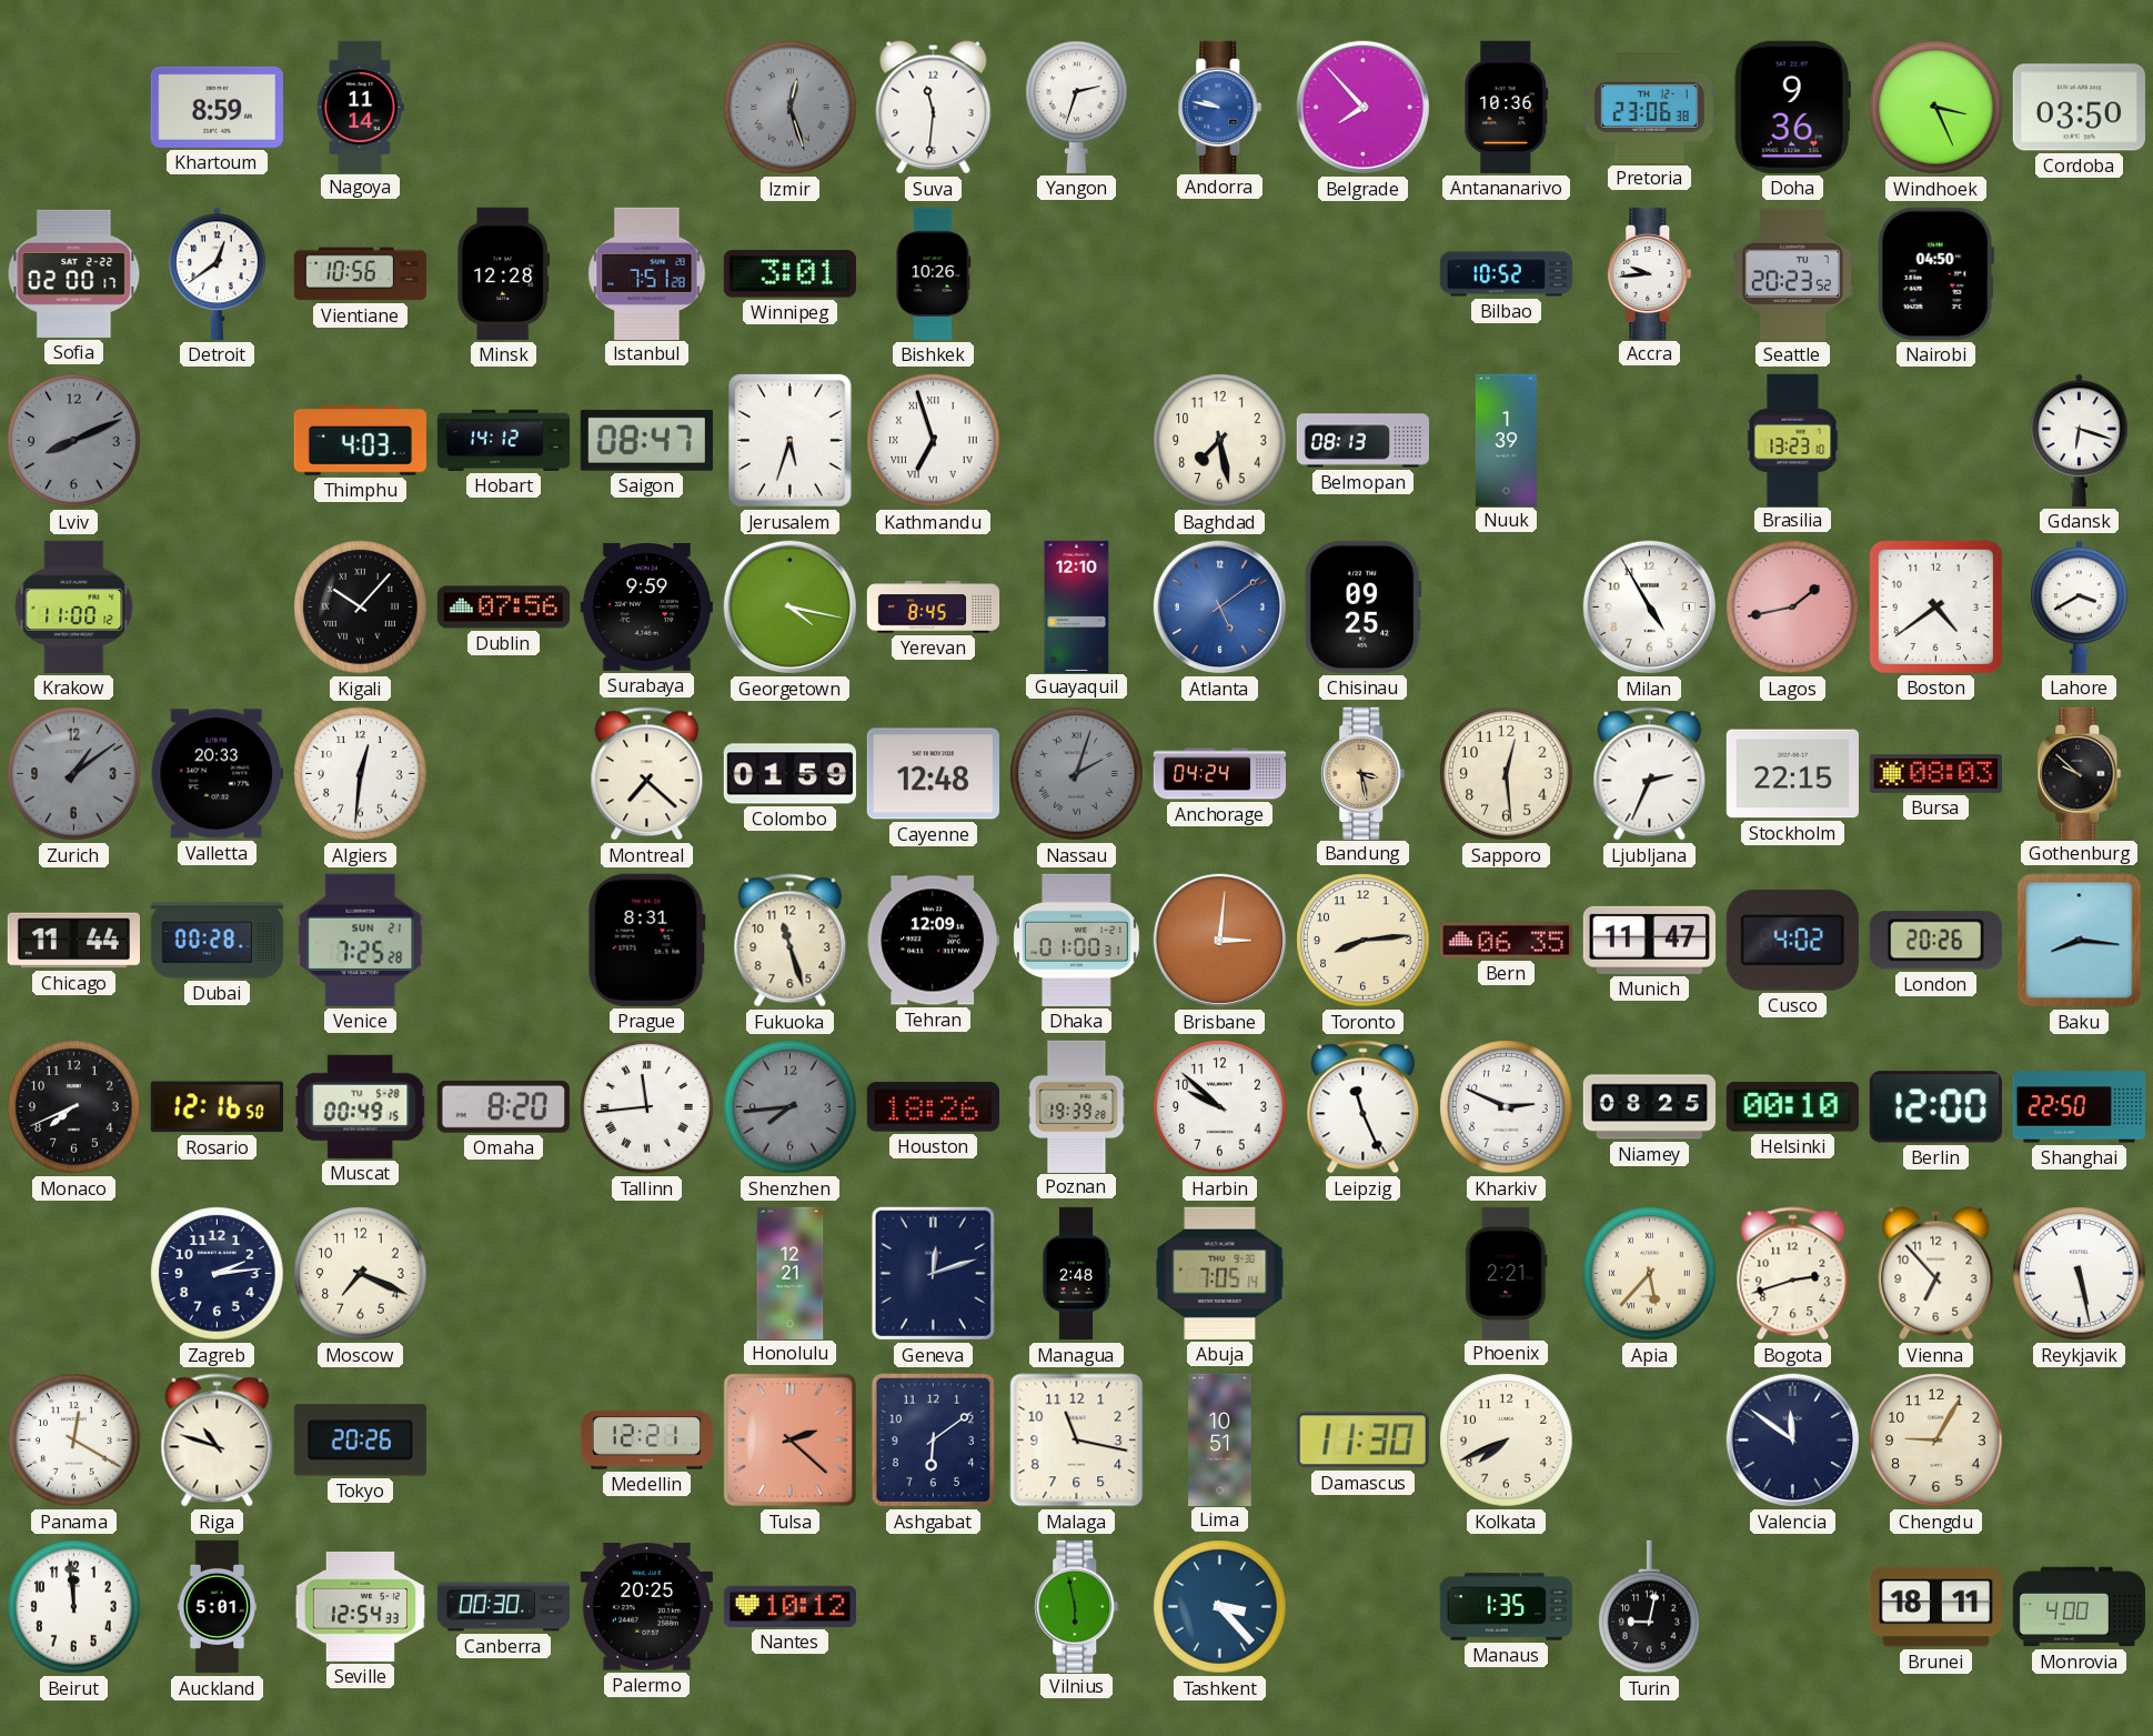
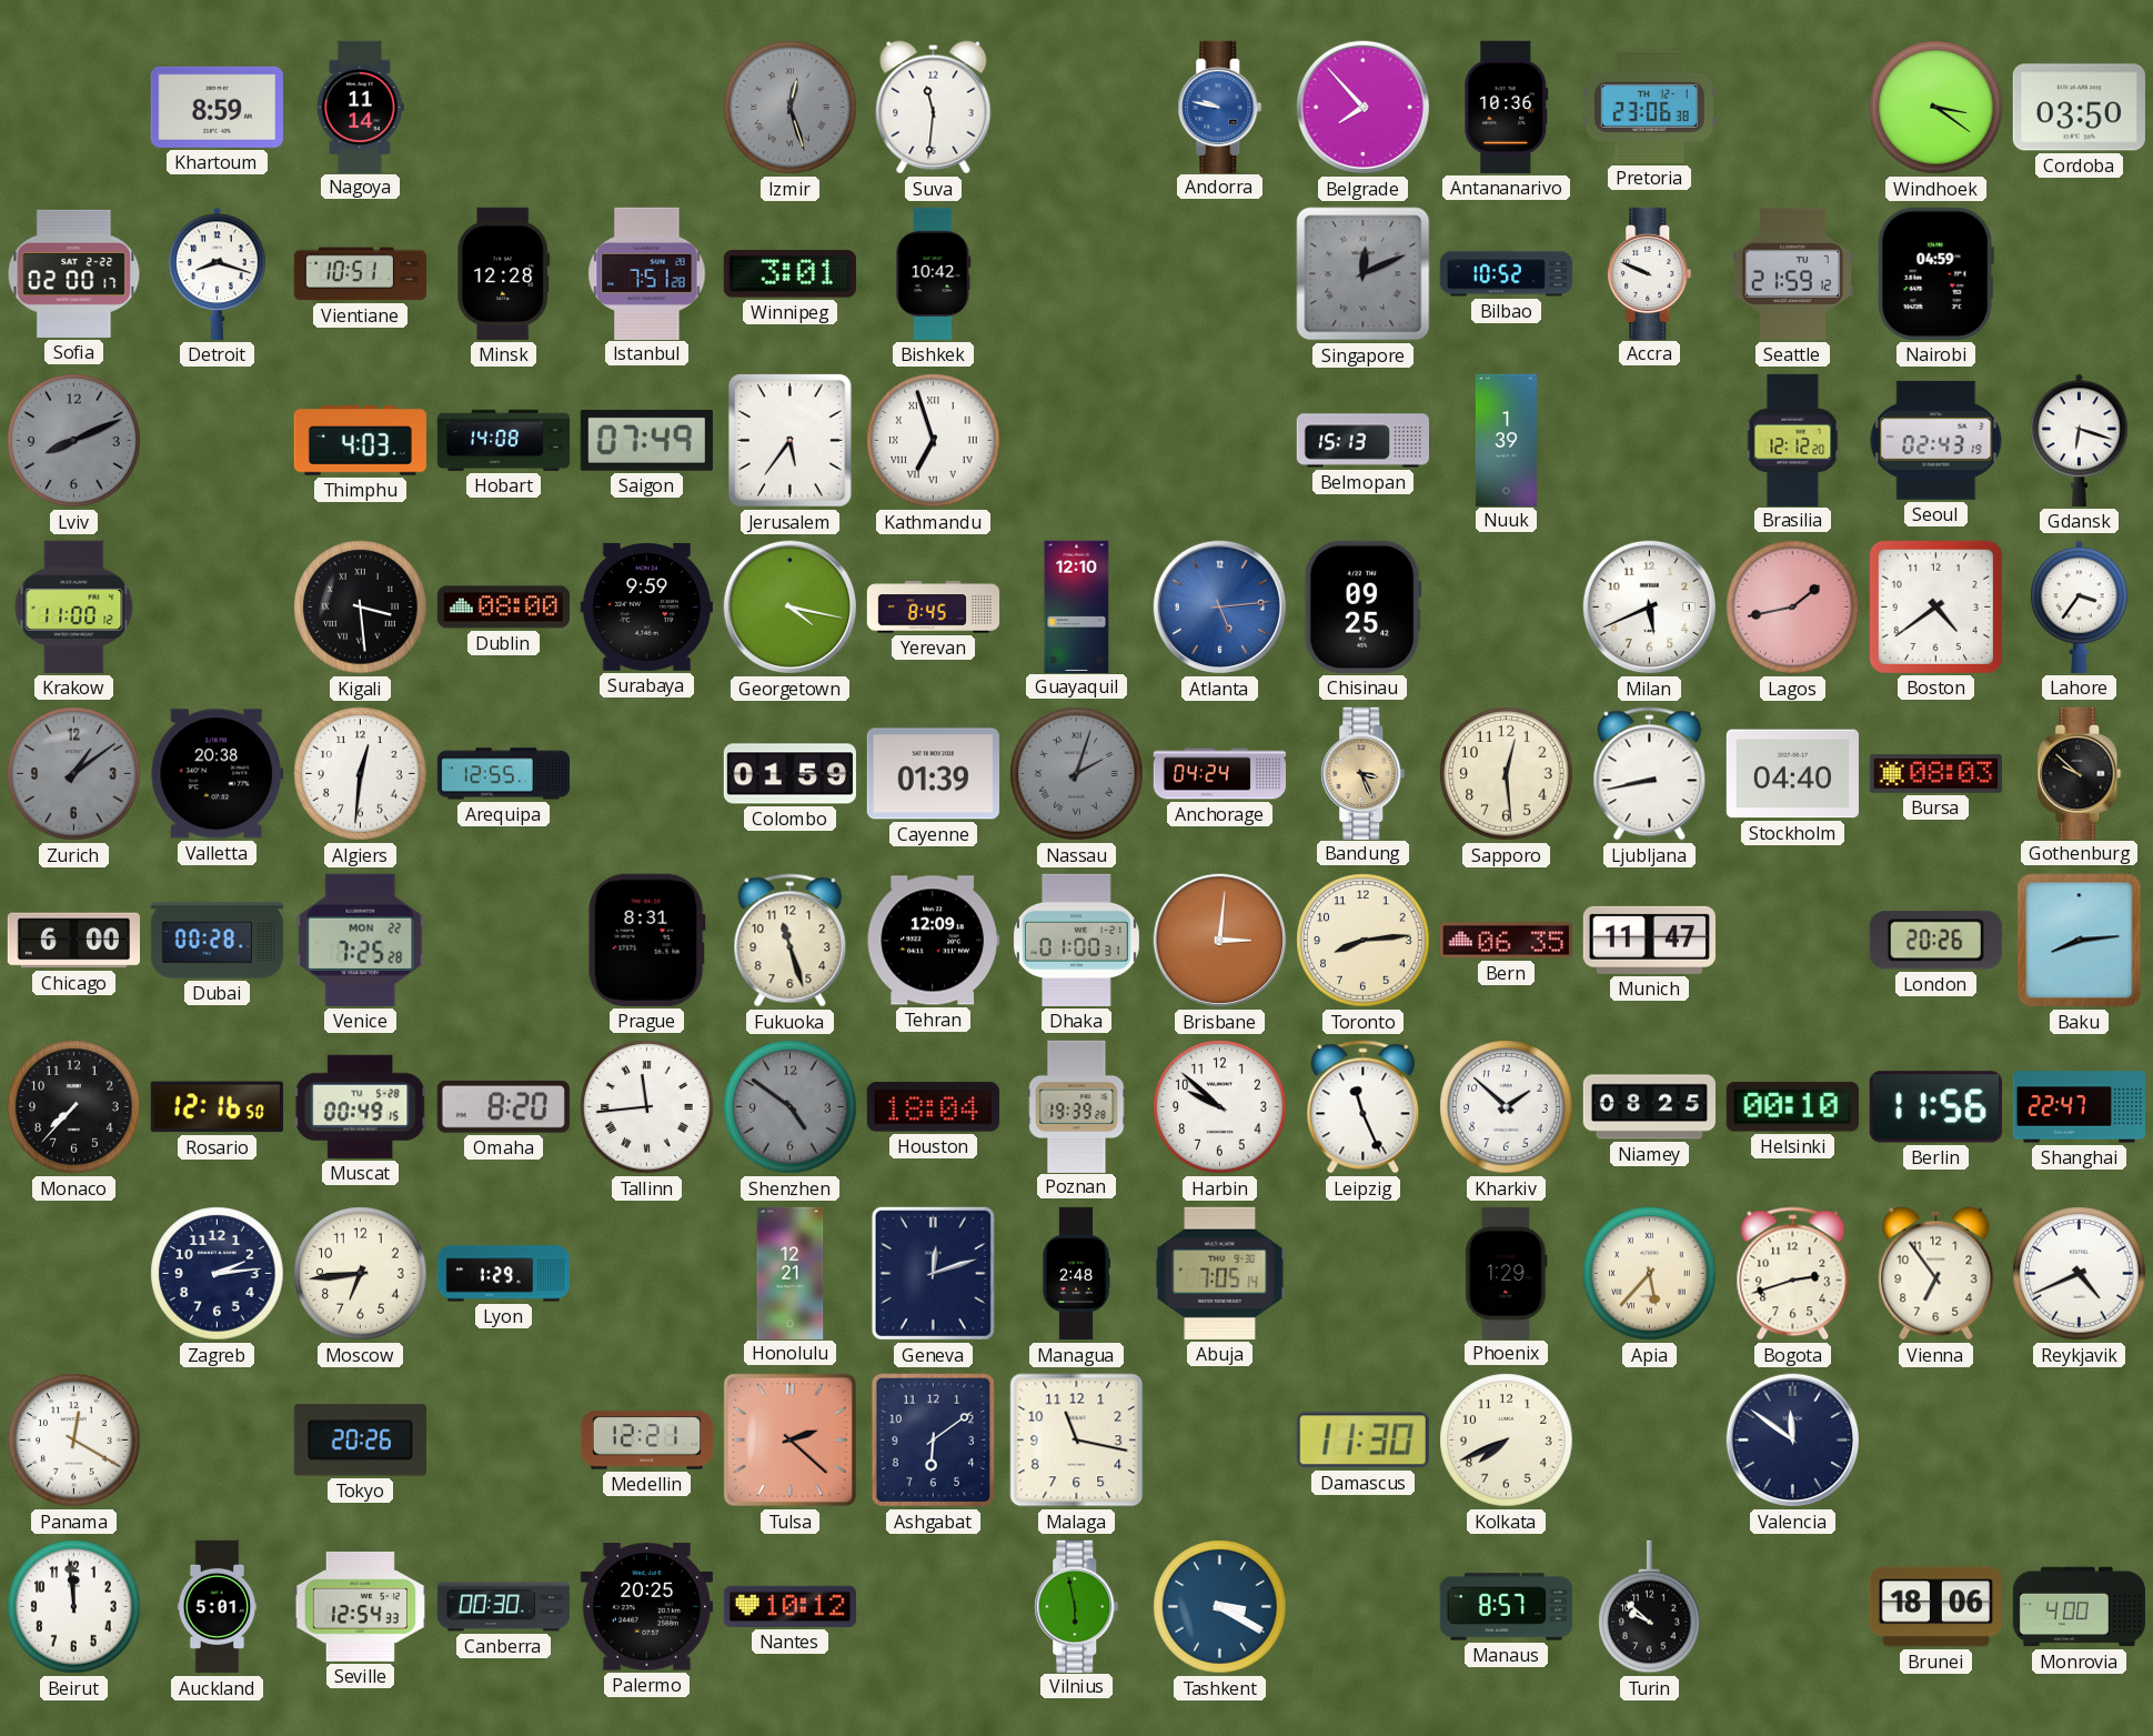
Yangon: 2:33 -> none
Doha: 9:36 -> none
Windhoek: 3:26 -> 3:21
Detroit: 12:39 -> 8:18
Vientiane: 10:56 -> 10:51
Bishkek: 10:26 -> 10:42
Singapore: none -> 12:11
Accra: 9:44 -> 9:49
Seattle: 20:23 -> 21:59
Nairobi: 04:50 -> 04:59
Hobart: 14:12 -> 14:08
Saigon: 08:47 -> 07:49
Jerusalem: 5:33 -> 5:36
Baghdad: 7:28 -> none
Belmopan: 08:13 -> 15:13
Brasilia: 13:23 -> 12:12
Seoul: none -> 02:43
Kigali: 10:07 -> 3:29
Dublin: 07:56 -> 08:00
Atlanta: 5:09 -> 5:14
Milan: 4:55 -> 5:41
Lahore: 3:40 -> 3:36
Valletta: 20:33 -> 20:38
Arequipa: none -> 12:55
Montreal: 7:22 -> none
Cayenne: 12:48 -> 01:39
Bandung: 3:28 -> 3:26
Ljubljana: 2:34 -> 8:43
Stockholm: 22:15 -> 04:40
Chicago: 11:44 -> 6:00
Venice date: SUN 21 -> MON 22
Cusco: 4:02 -> none
Baku: 8:16 -> 8:14
Monaco: 7:41 -> 7:37
Shenzhen: 7:44 -> 4:51
Houston: 18:26 -> 18:04
Kharkiv: 2:49 -> 1:52
Berlin: 12:00 -> 11:56
Shanghai: 22:50 -> 22:47
Moscow: 7:19 -> 6:44
Lyon: none -> 1:29
Phoenix: 2:21 -> 1:29
Vienna: 6:53 -> 6:54
Reykjavik: 5:28 -> 4:41
Riga: 10:48 -> none
Lima: 10:51 -> none
Chengdu: 9:05 -> none
Tashkent: 3:23 -> 3:20
Manaus: 1:35 -> 8:57
Turin: 9:02 -> 9:52
Brunei: 18:11 -> 18:06
